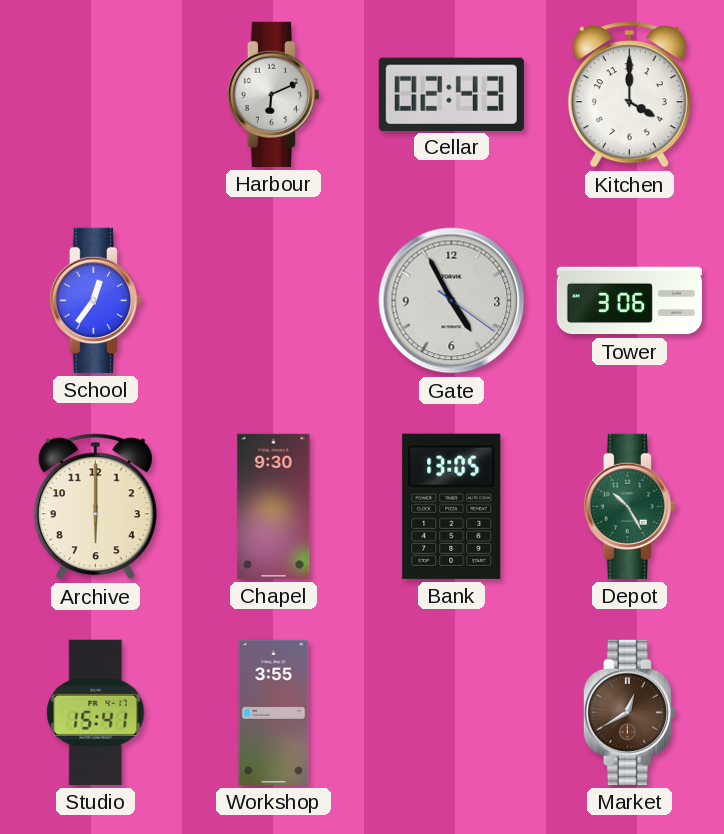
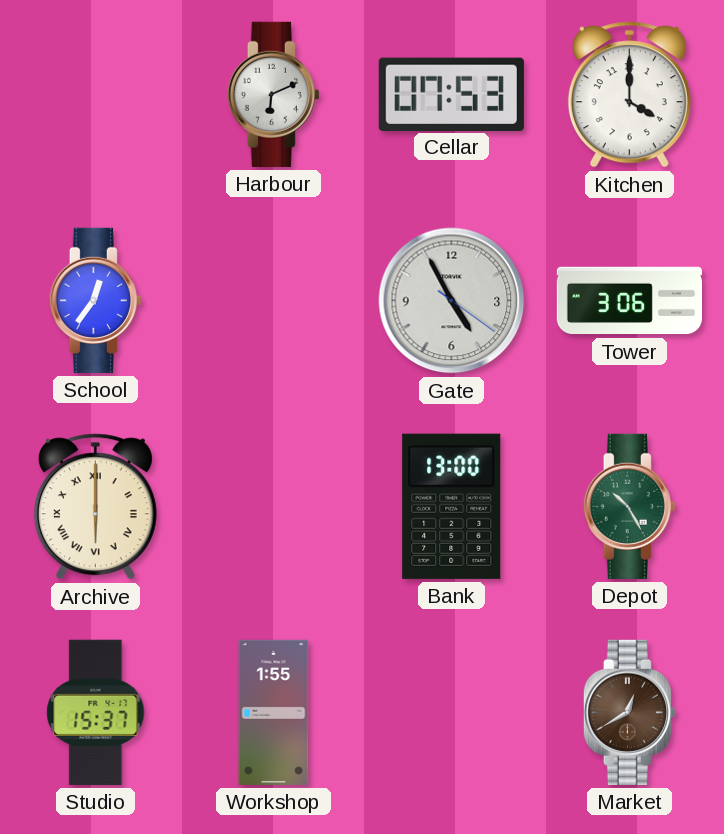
Cellar: 02:43 -> 07:53
Archive numerals: Arabic -> Roman
Chapel: 9:30 -> none
Bank: 13:05 -> 13:00
Studio: 15:41 -> 15:37
Workshop: 3:55 -> 1:55
